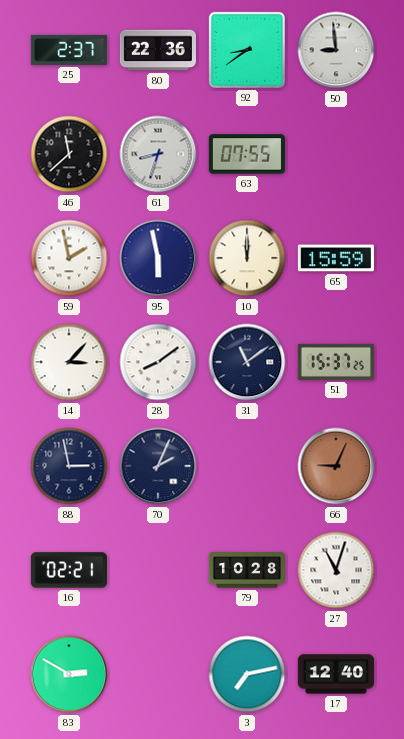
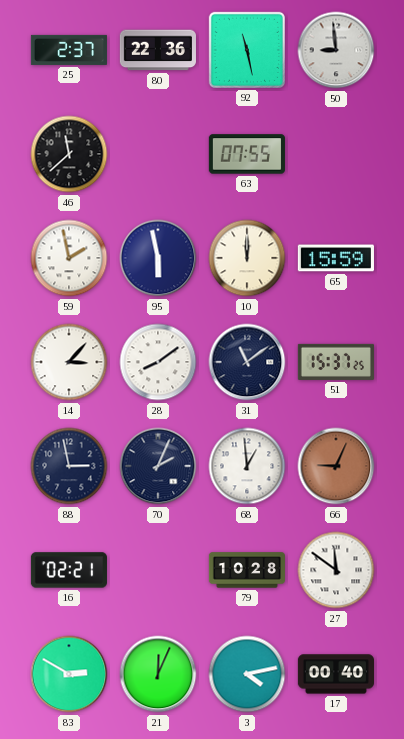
92: 8:39 -> 11:28
61: 8:33 -> none
68: none -> 12:59
27: 11:03 -> 11:51
21: none -> 12:04
3: 7:13 -> 4:13
17: 12:40 -> 00:40
